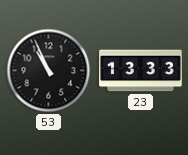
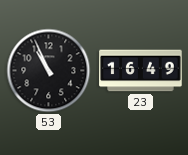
23: 13:33 -> 16:49
